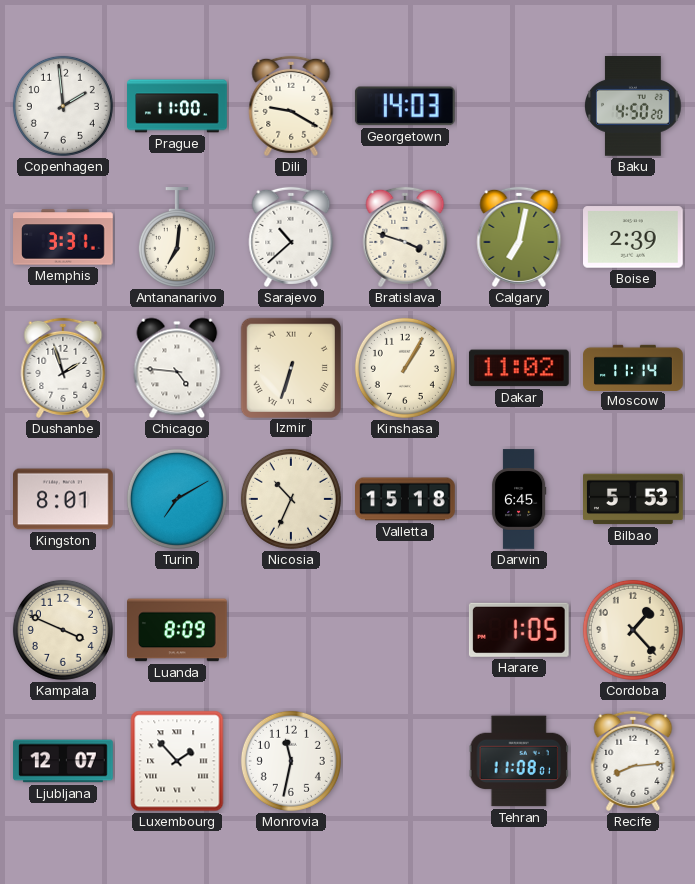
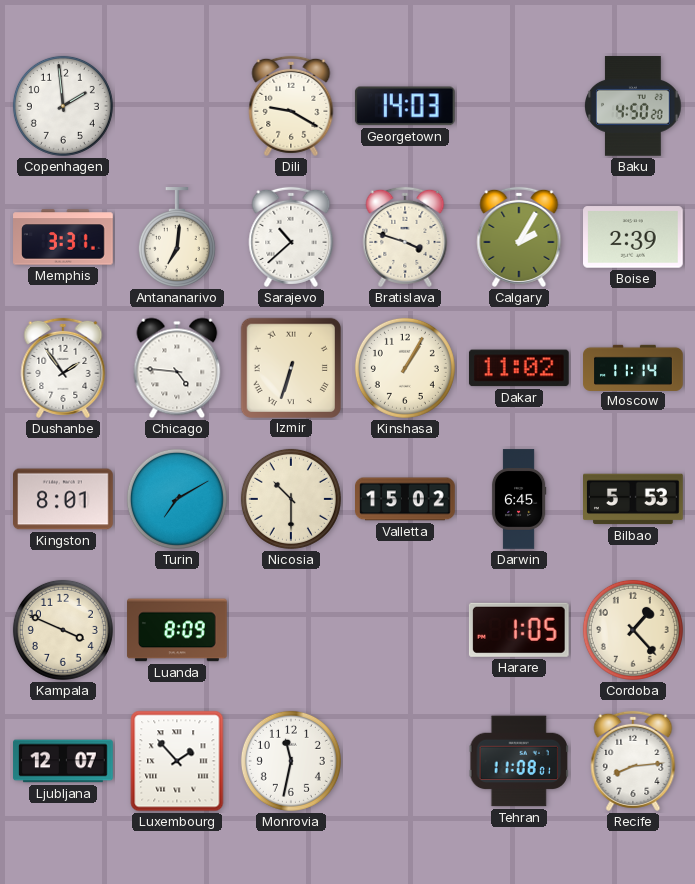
Prague: 11:00 -> none
Calgary: 7:02 -> 2:05
Dushanbe: 1:57 -> 1:54
Nicosia: 10:34 -> 10:30
Valletta: 15:18 -> 15:02
